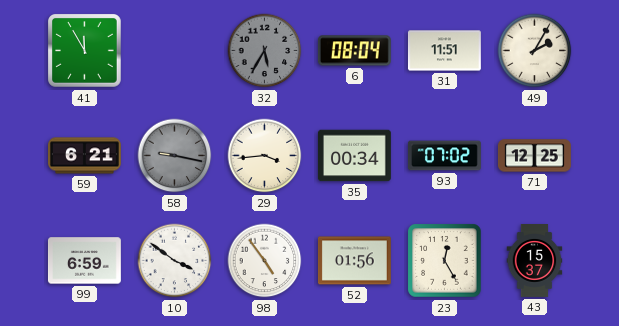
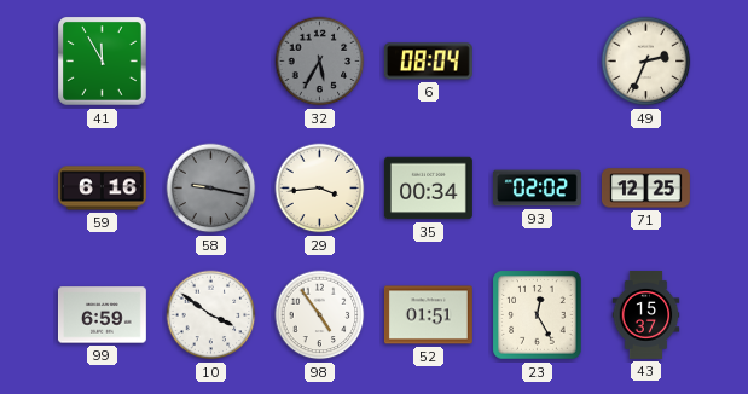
31: 11:51 -> none
49: 2:05 -> 2:34
59: 6:21 -> 6:16
93: 07:02 -> 02:02
52: 01:56 -> 01:51
